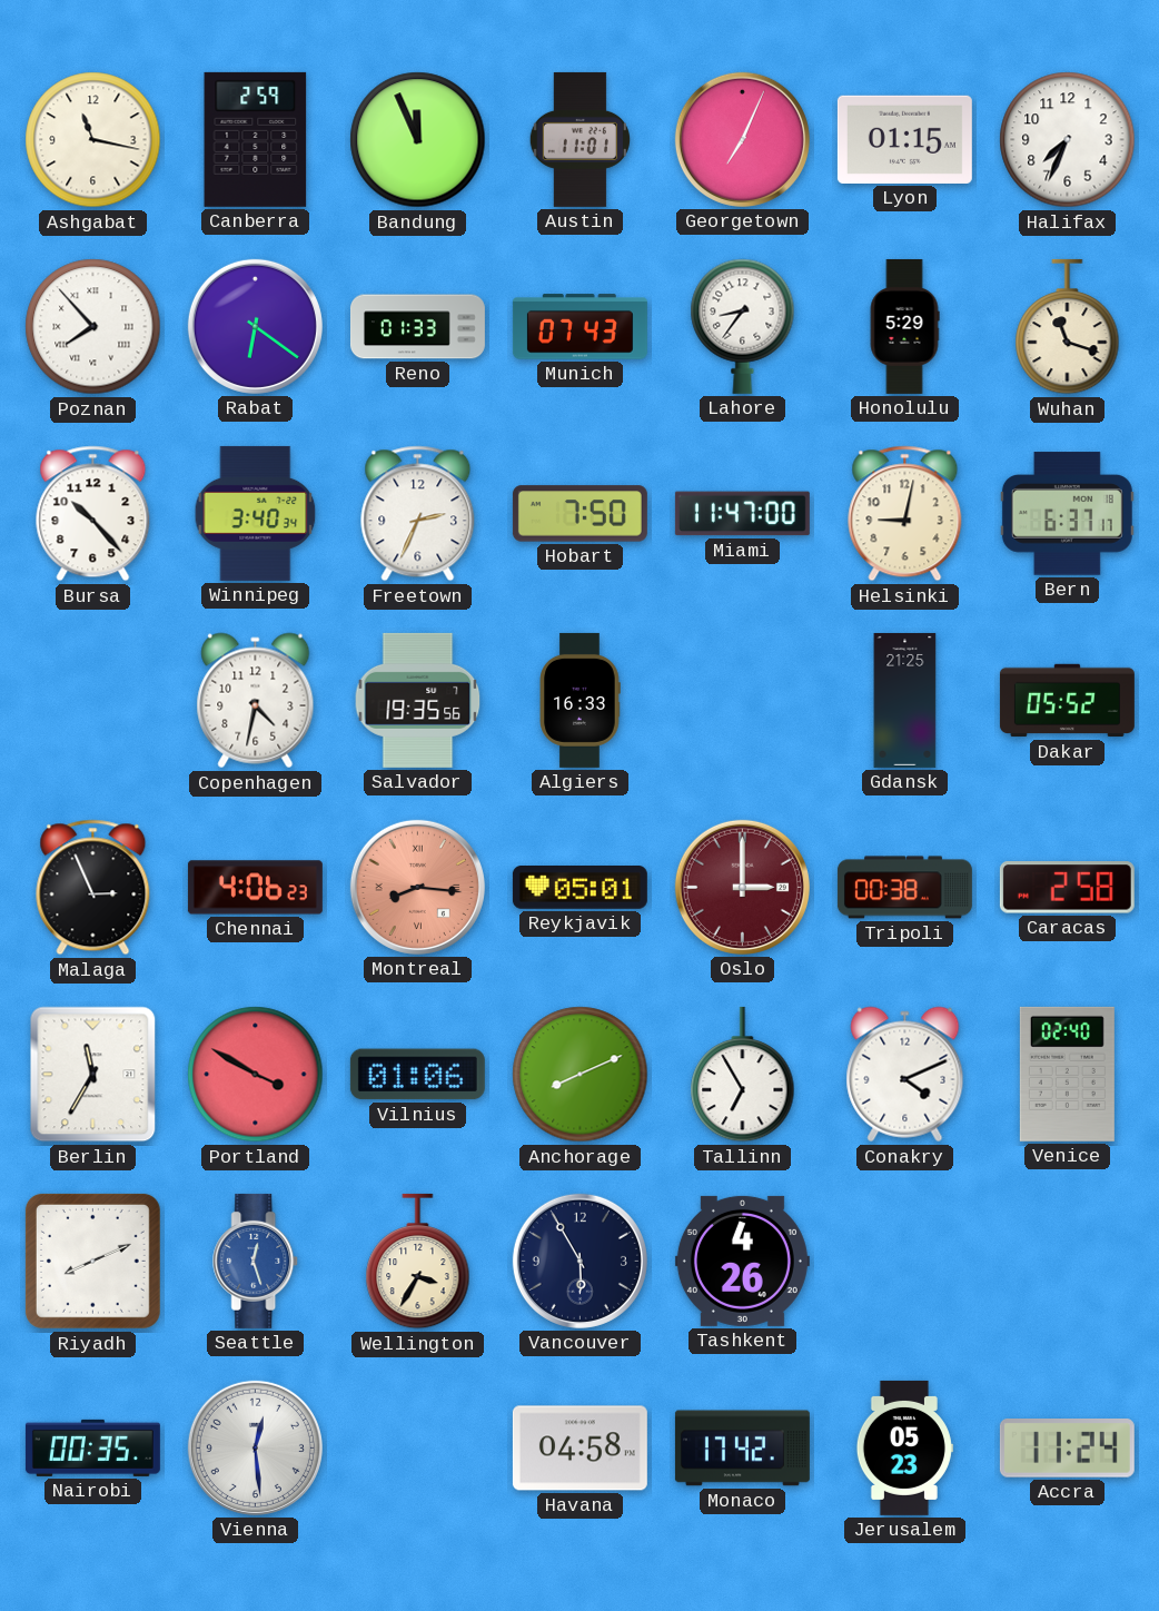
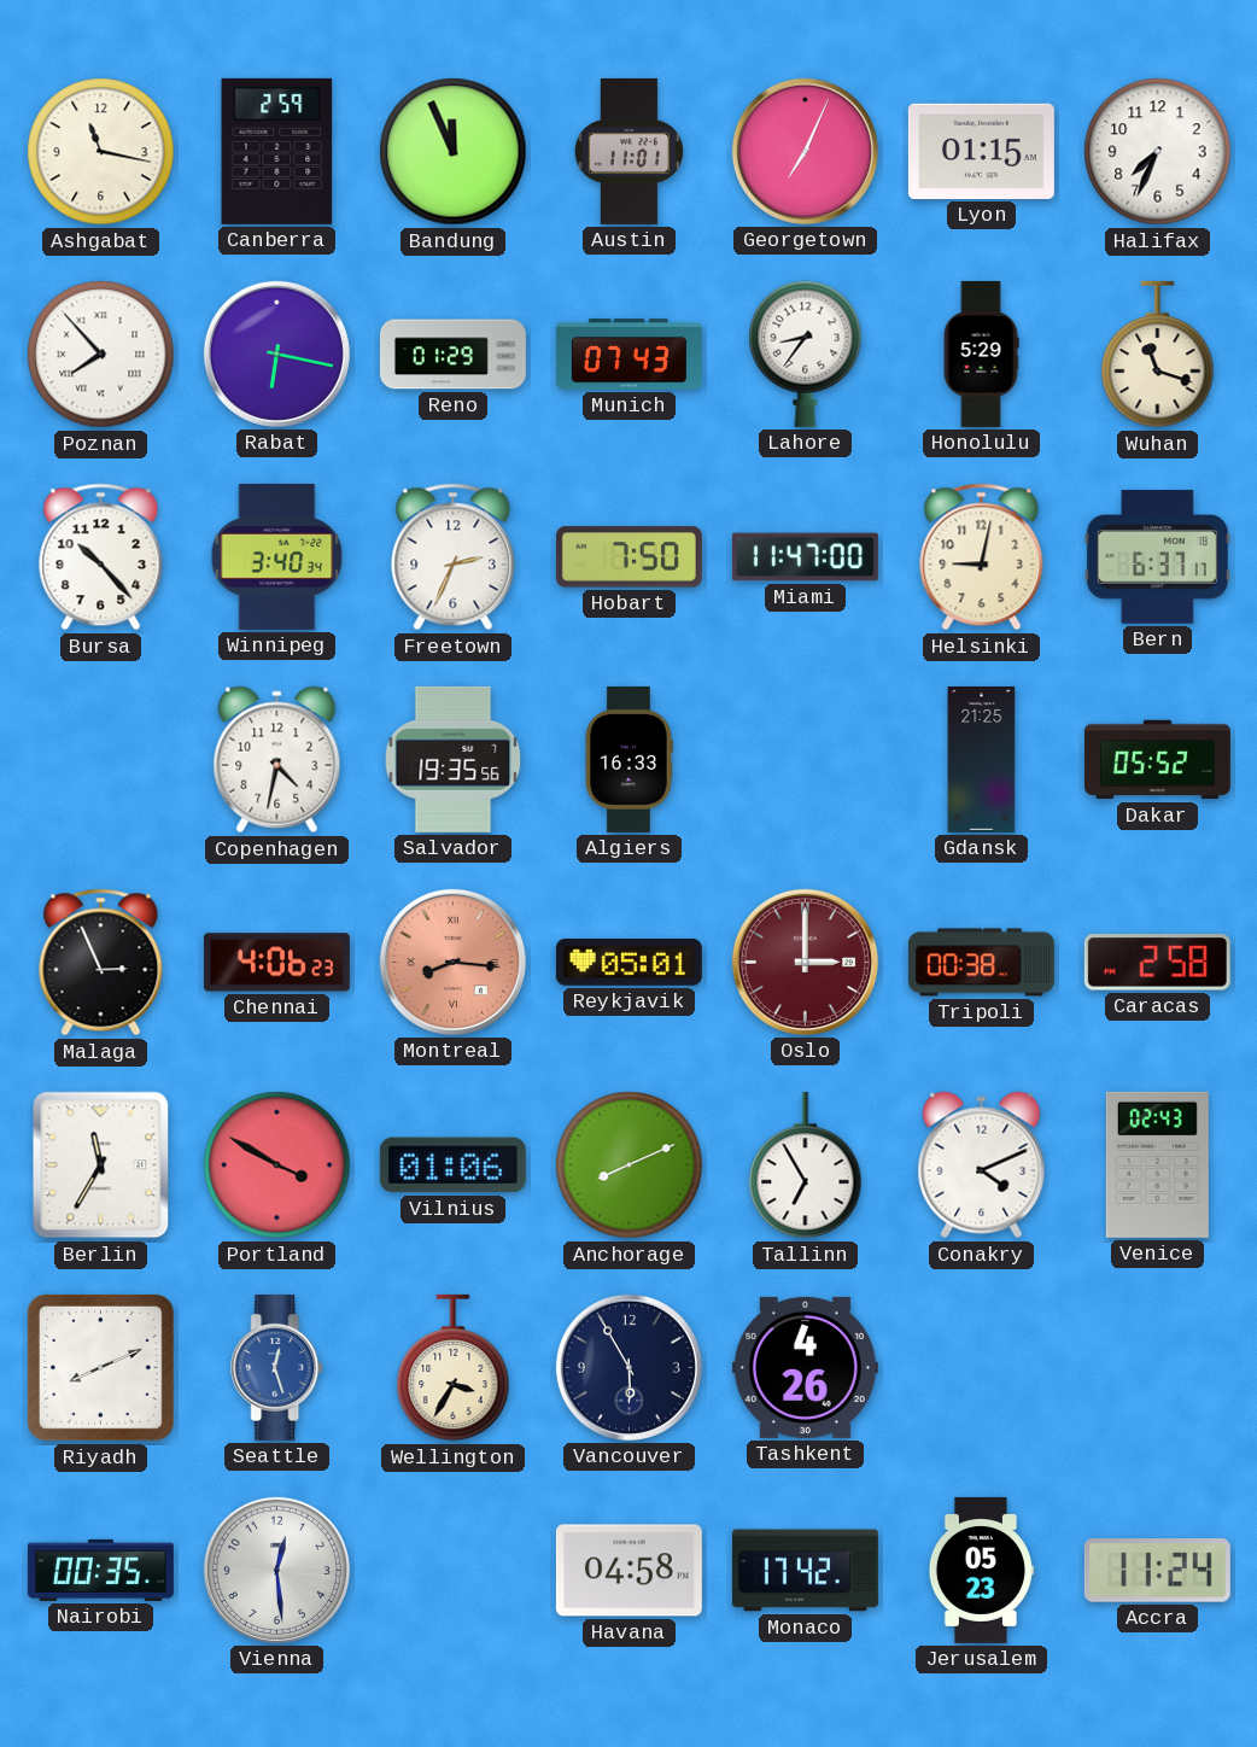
Rabat: 6:21 -> 6:17
Reno: 01:33 -> 01:29
Venice: 02:40 -> 02:43
